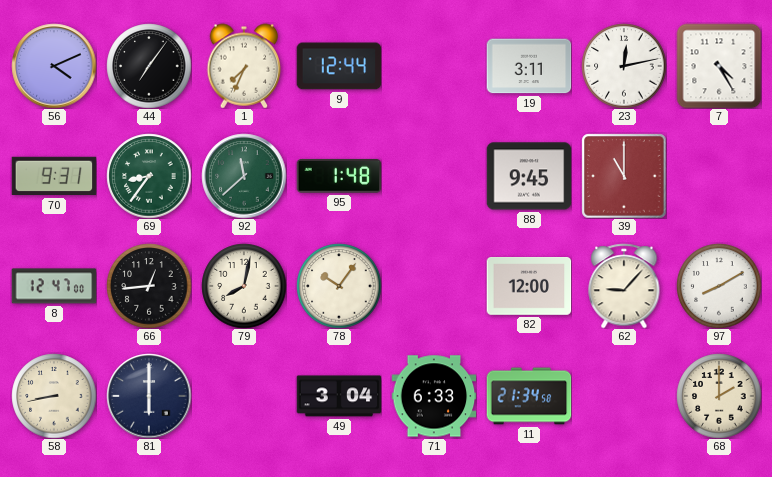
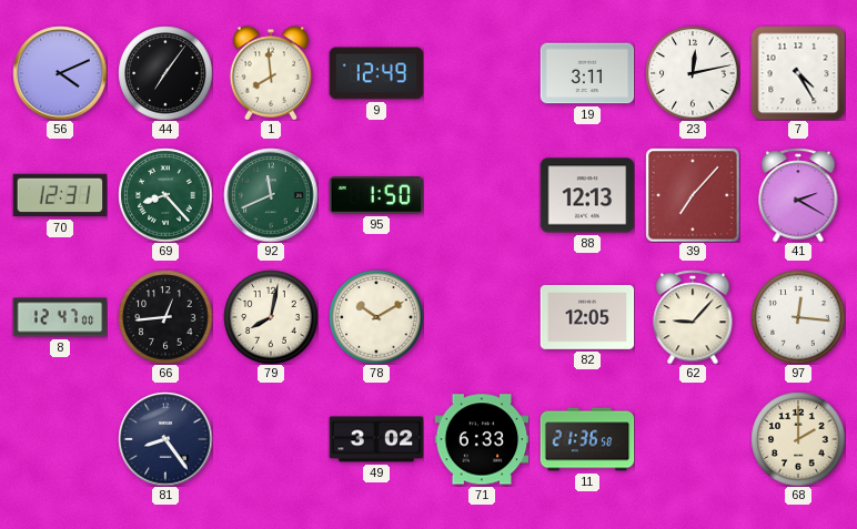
1: 7:34 -> 7:59
9: 12:44 -> 12:49
70: 9:31 -> 12:31
69: 8:36 -> 8:23
92: 11:38 -> 11:41
95: 1:48 -> 1:50
88: 9:45 -> 12:13
39: 11:00 -> 7:07
41: none -> 2:20
78: 10:06 -> 10:10
82: 12:00 -> 12:05
97: 8:10 -> 12:16
58: 8:43 -> none
81: 6:00 -> 8:24
49: 3:04 -> 3:02
11: 21:34 -> 21:36
